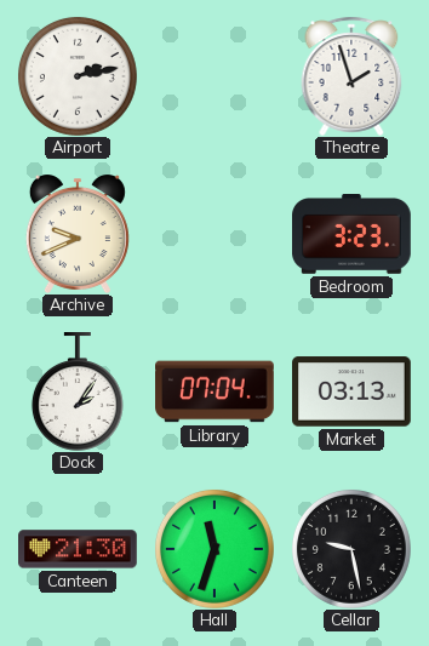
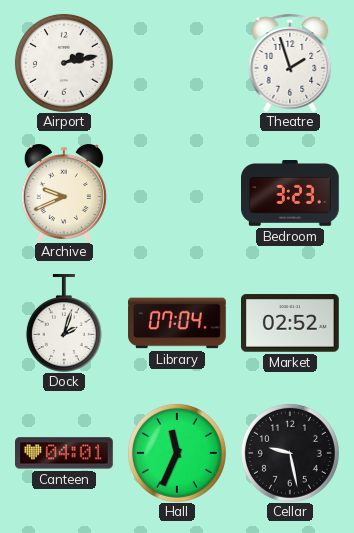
Dock: 2:06 -> 2:03
Market: 03:13 -> 02:52
Canteen: 21:30 -> 04:01
Hall: 11:33 -> 11:34
